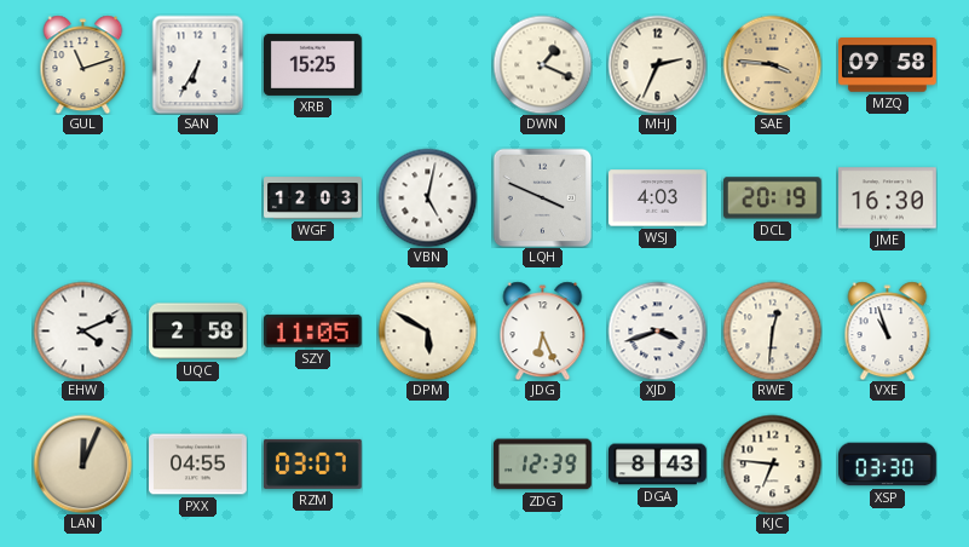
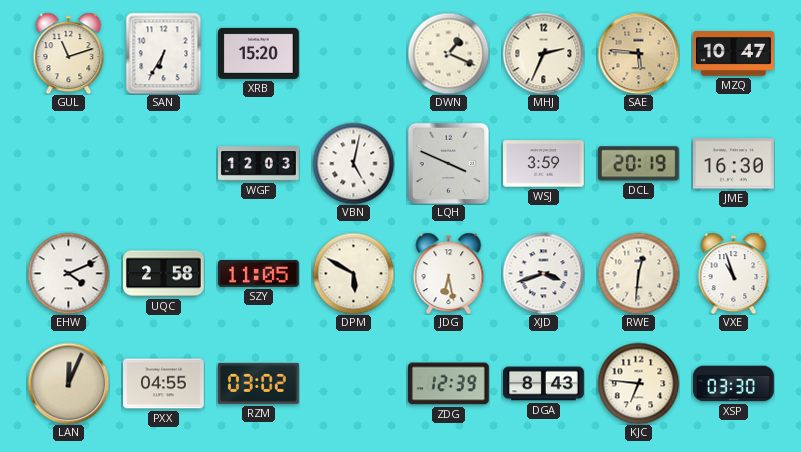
XRB: 15:25 -> 15:20
SAE: 3:46 -> 5:46
MZQ: 09:58 -> 10:47
WSJ: 4:03 -> 3:59
JDG: 6:26 -> 6:28
RZM: 03:07 -> 03:02
